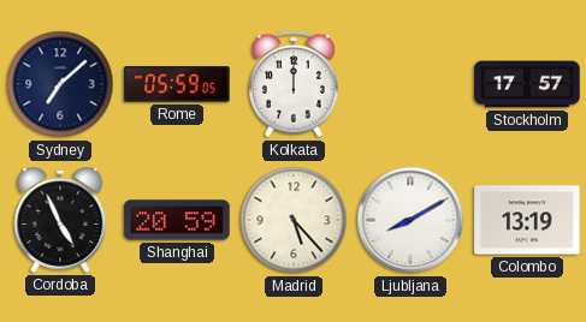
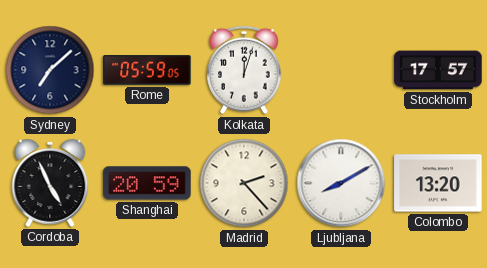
Kolkata: 12:00 -> 12:03
Madrid: 5:23 -> 2:23
Colombo: 13:19 -> 13:20
